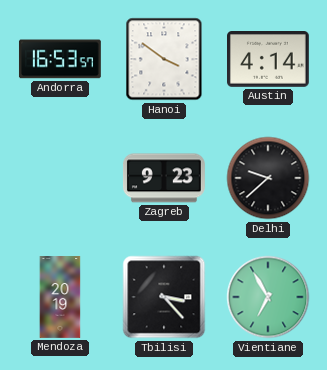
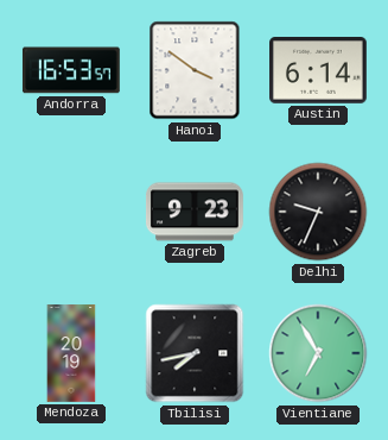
Austin: 4:14 -> 6:14
Delhi: 9:38 -> 9:34
Tbilisi: 3:23 -> 7:43
